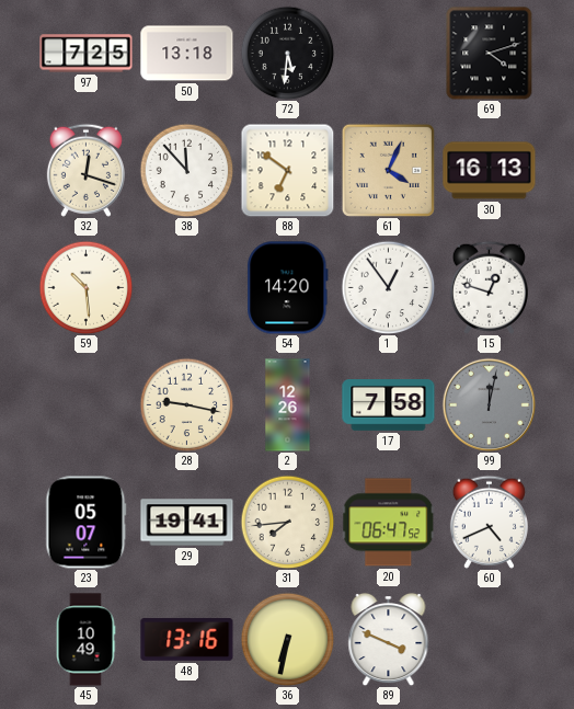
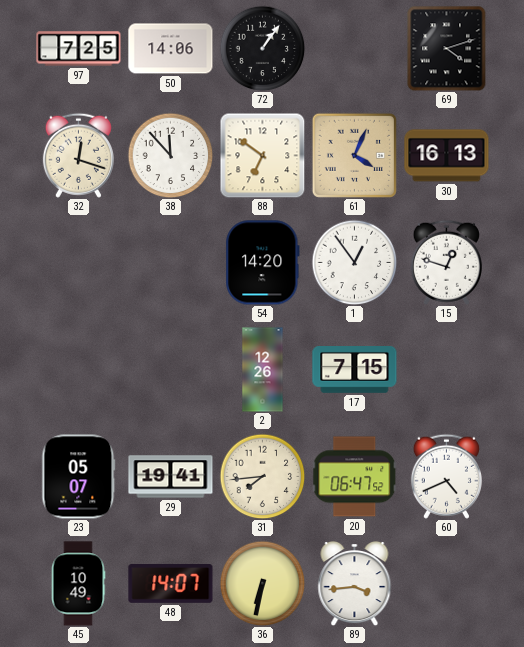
50: 13:18 -> 14:06
72: 5:31 -> 1:06
59: 10:29 -> none
28: 9:17 -> none
17: 7:58 -> 7:15
99: 12:02 -> none
48: 13:16 -> 14:07
89: 3:49 -> 3:44
